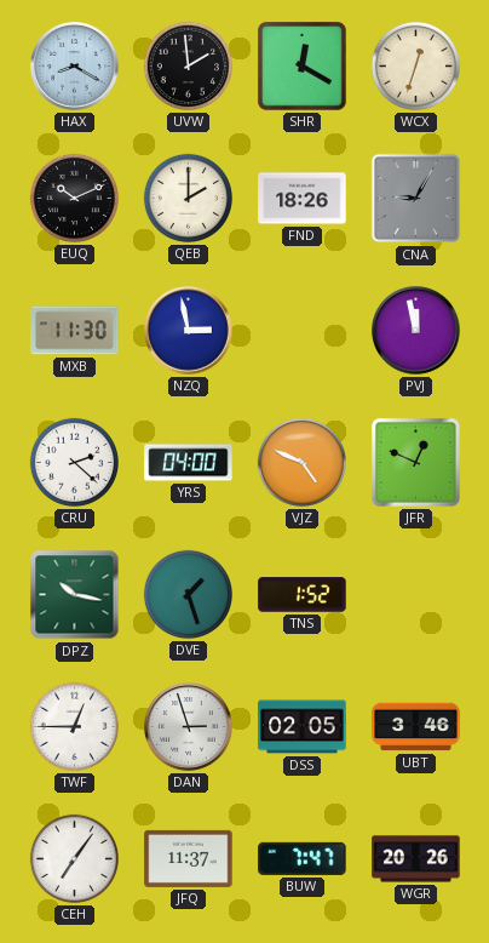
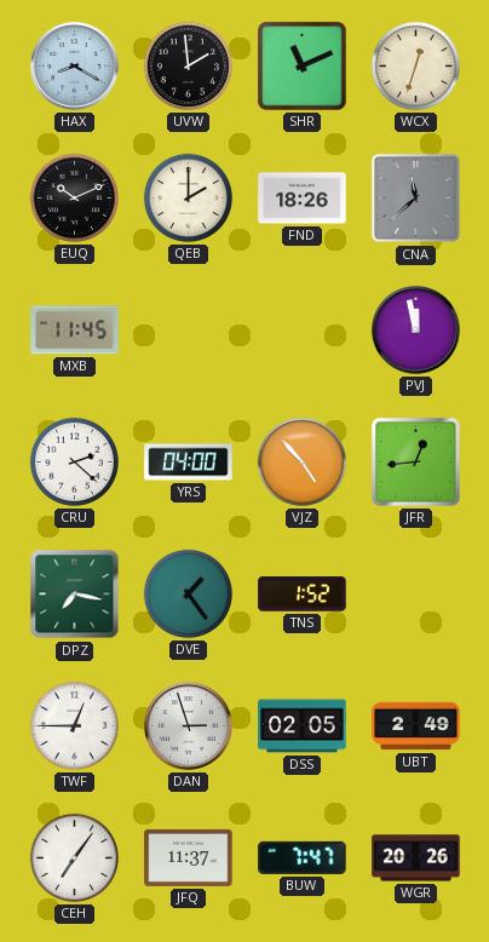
SHR: 12:20 -> 11:11
CNA: 9:05 -> 11:38
MXB: 11:30 -> 11:45
NZQ: 2:58 -> none
VJZ: 4:49 -> 4:53
JFR: 12:49 -> 12:44
DPZ: 10:17 -> 7:17
DVE: 1:27 -> 1:24
UBT: 3:46 -> 2:49
